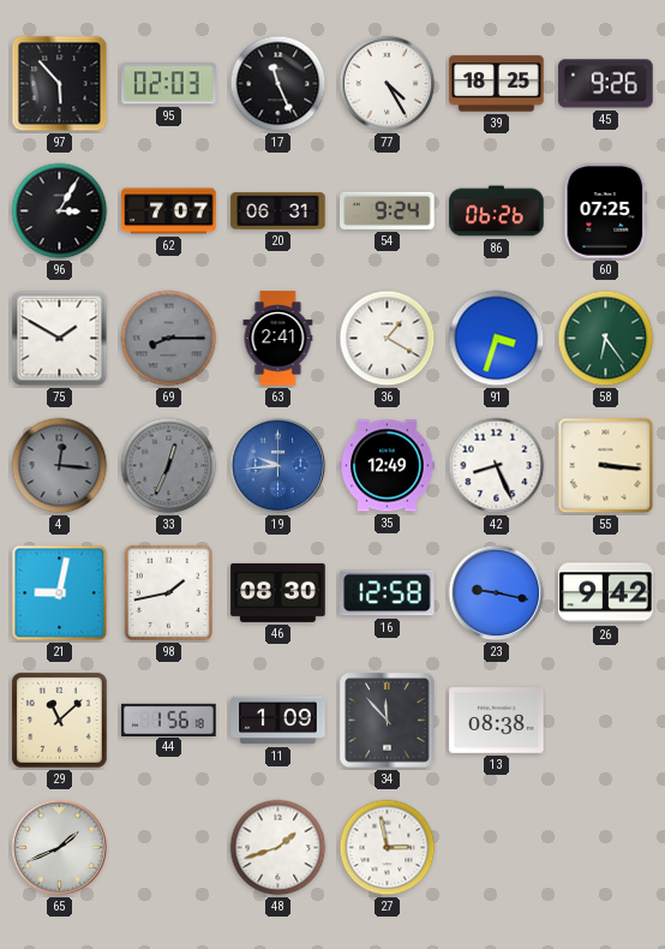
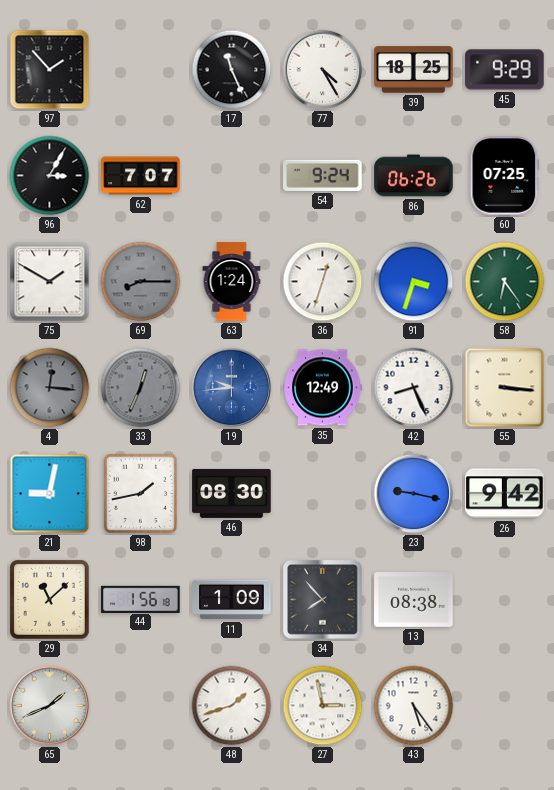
97: 5:53 -> 1:53
95: 02:03 -> none
45: 9:26 -> 9:29
20: 06:31 -> none
63: 2:41 -> 1:24
36: 1:20 -> 12:33
16: 12:58 -> none
34: 11:53 -> 7:53
43: none -> 5:24
